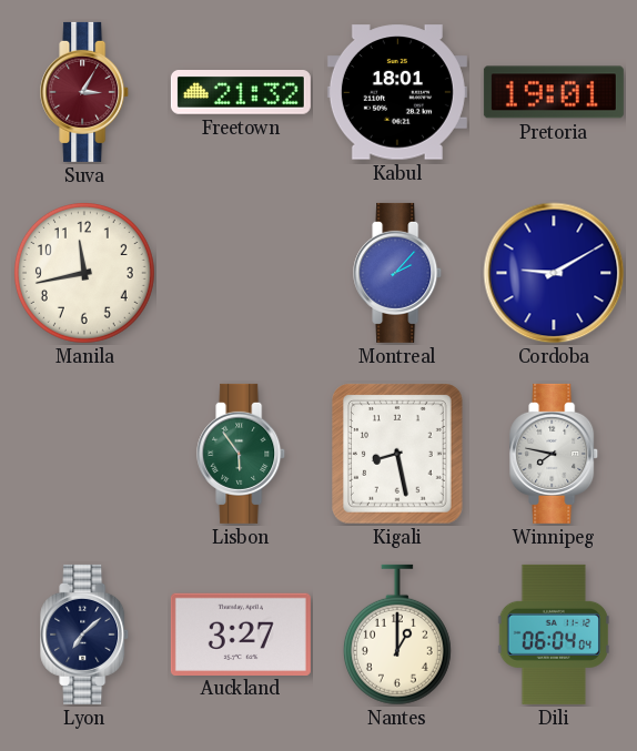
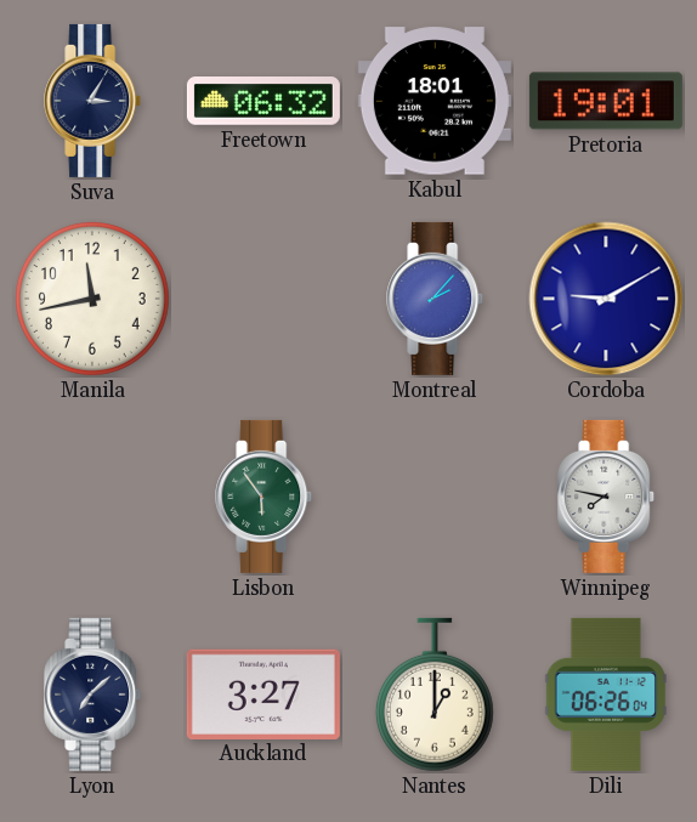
Suva dial: burgundy -> navy
Freetown: 21:32 -> 06:32
Kigali: 8:28 -> none
Dili: 06:04 -> 06:26
